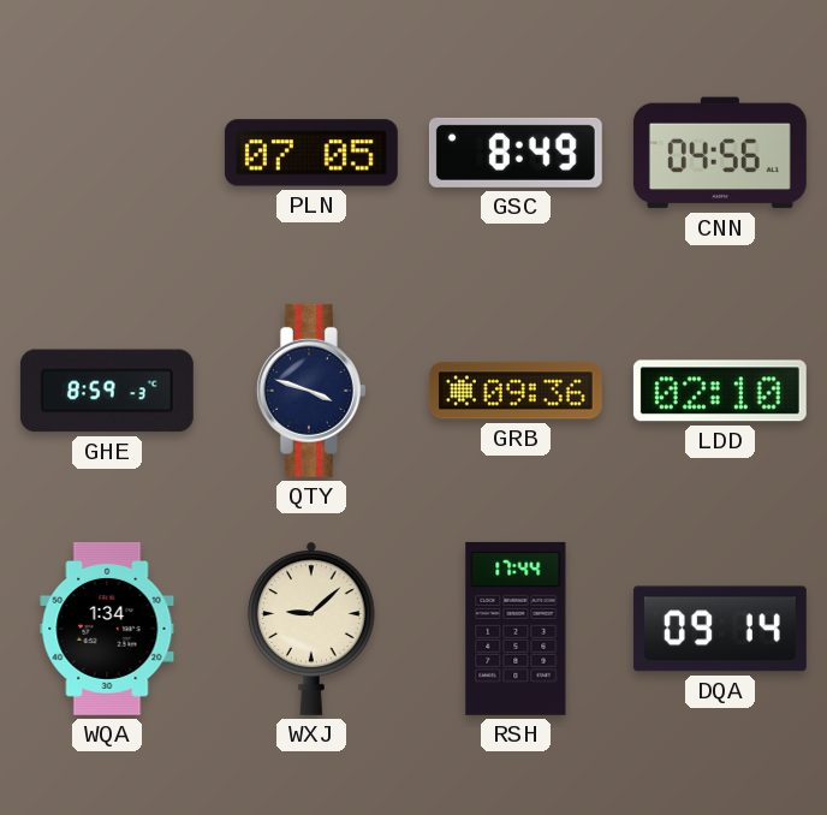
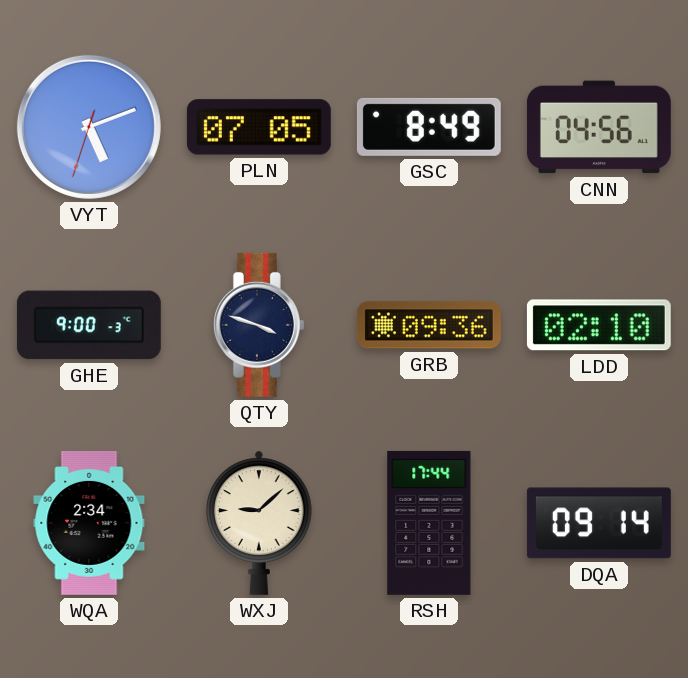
VYT: none -> 5:11
GHE: 8:59 -> 9:00
WQA: 1:34 -> 2:34
